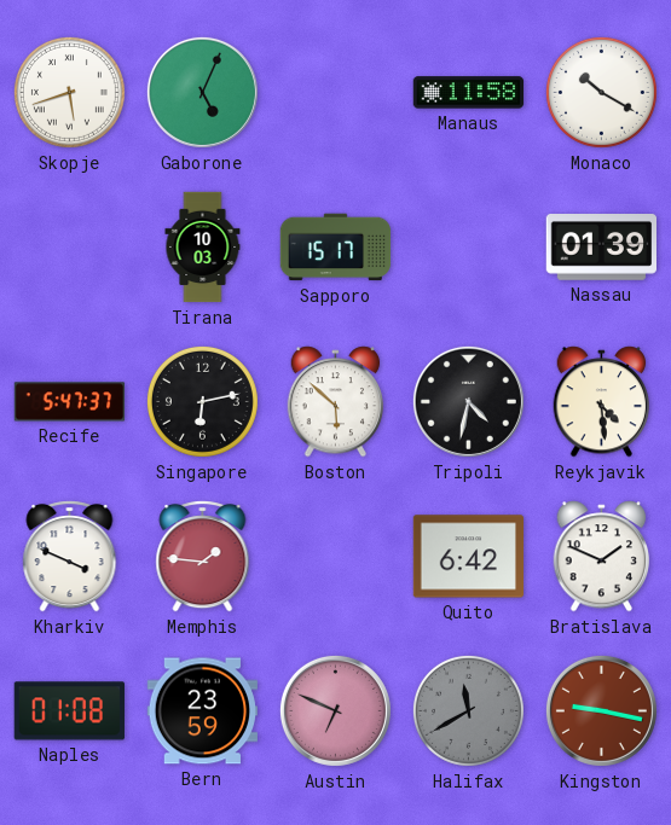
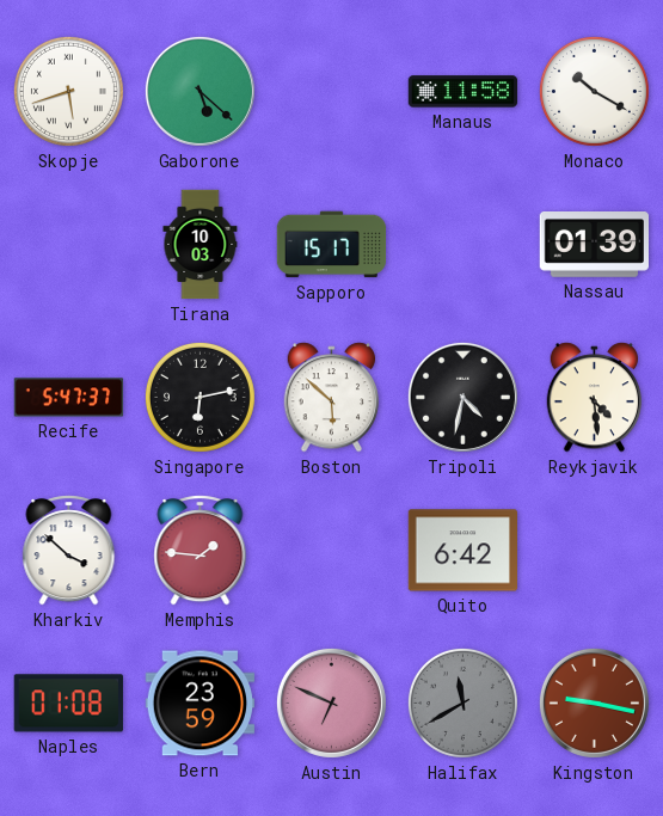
Gaborone: 5:04 -> 5:22
Kharkiv: 3:49 -> 3:52
Bratislava: 1:49 -> none
